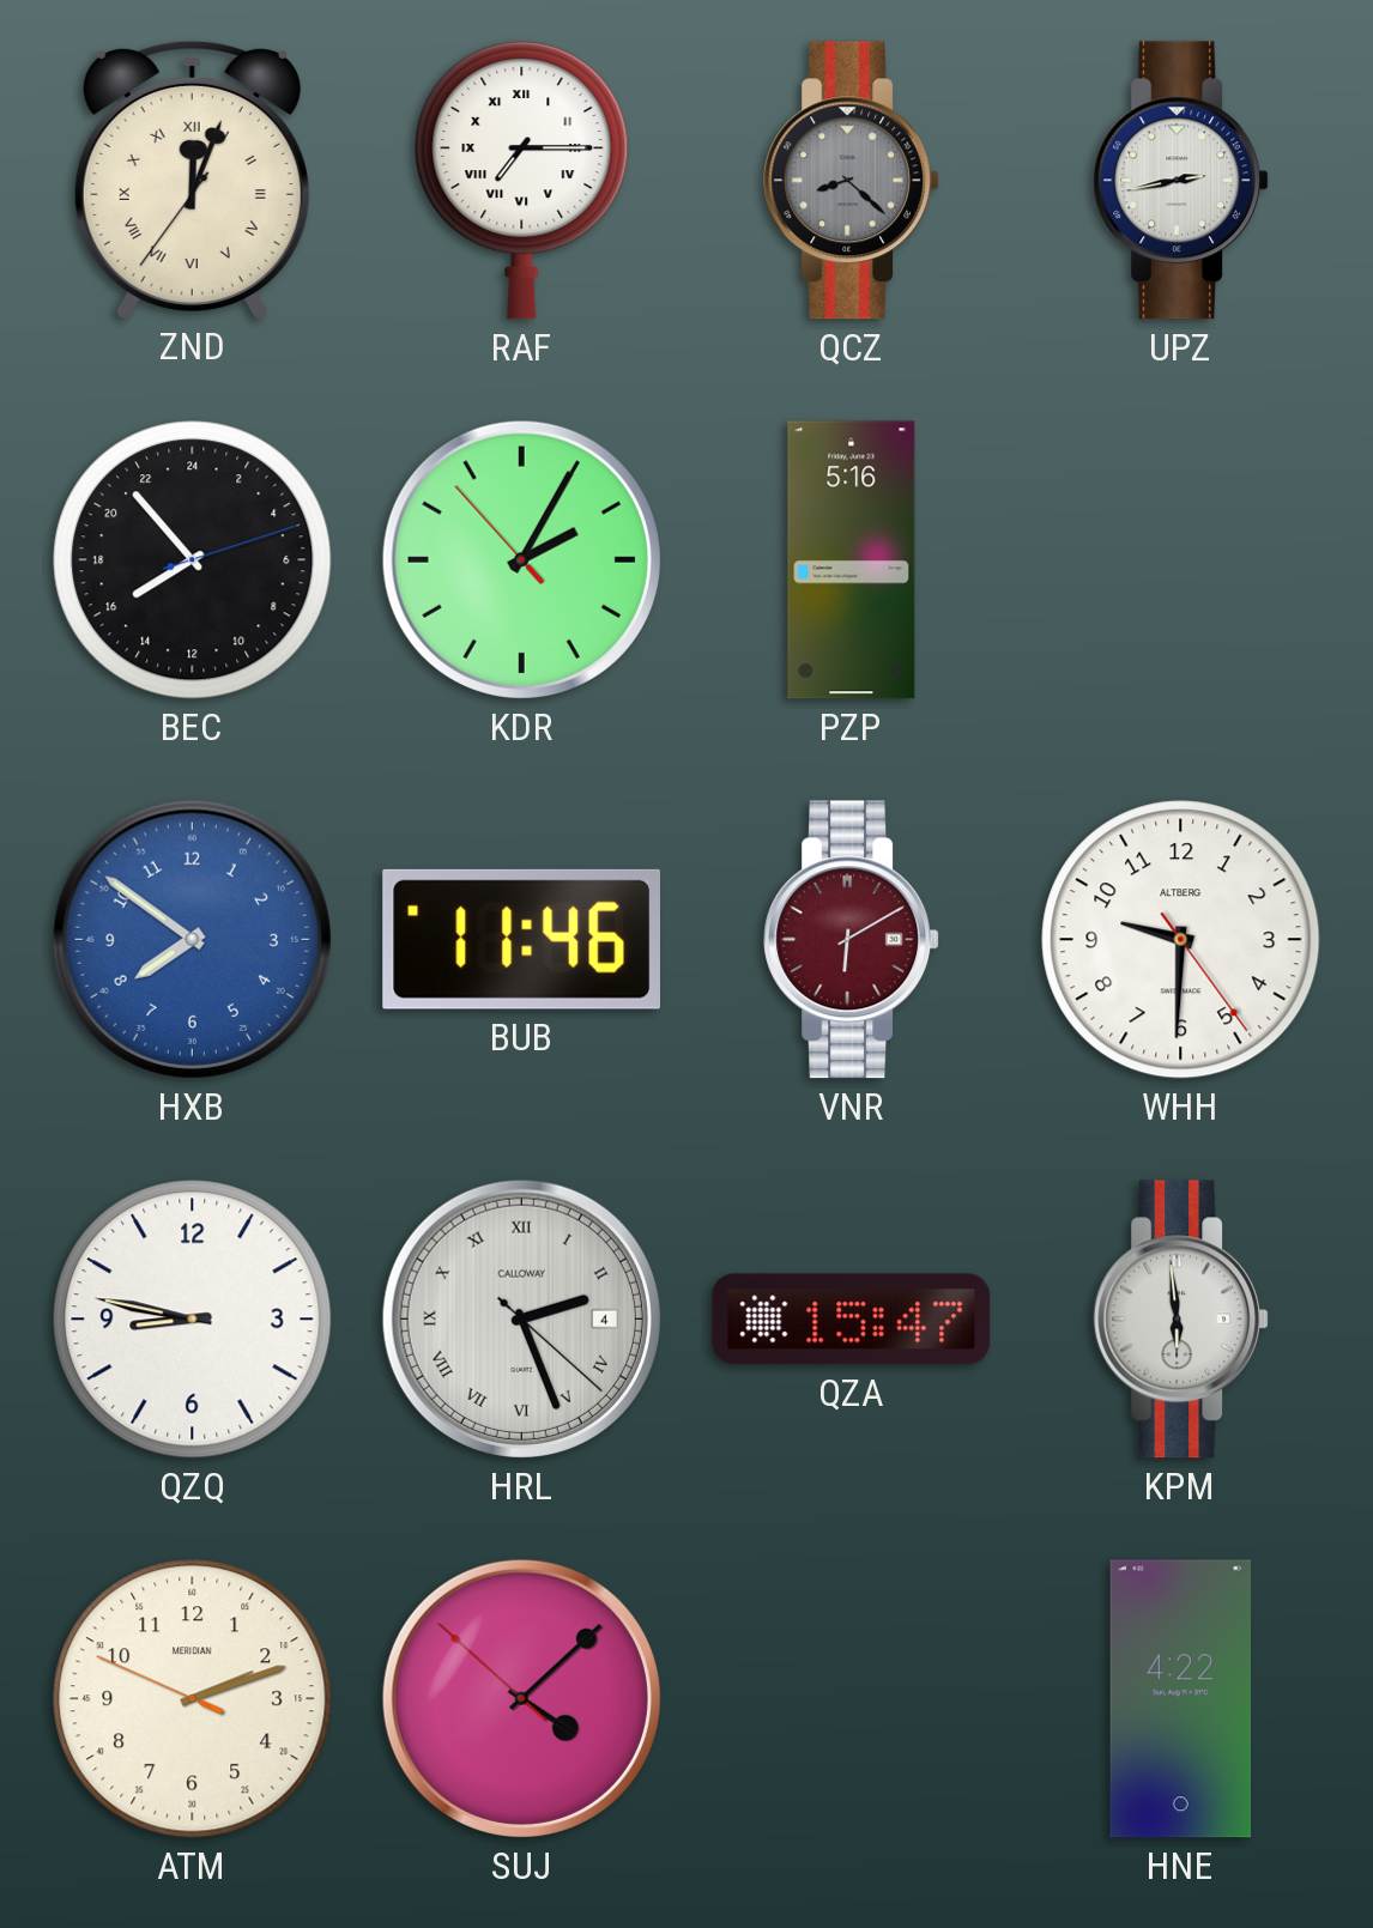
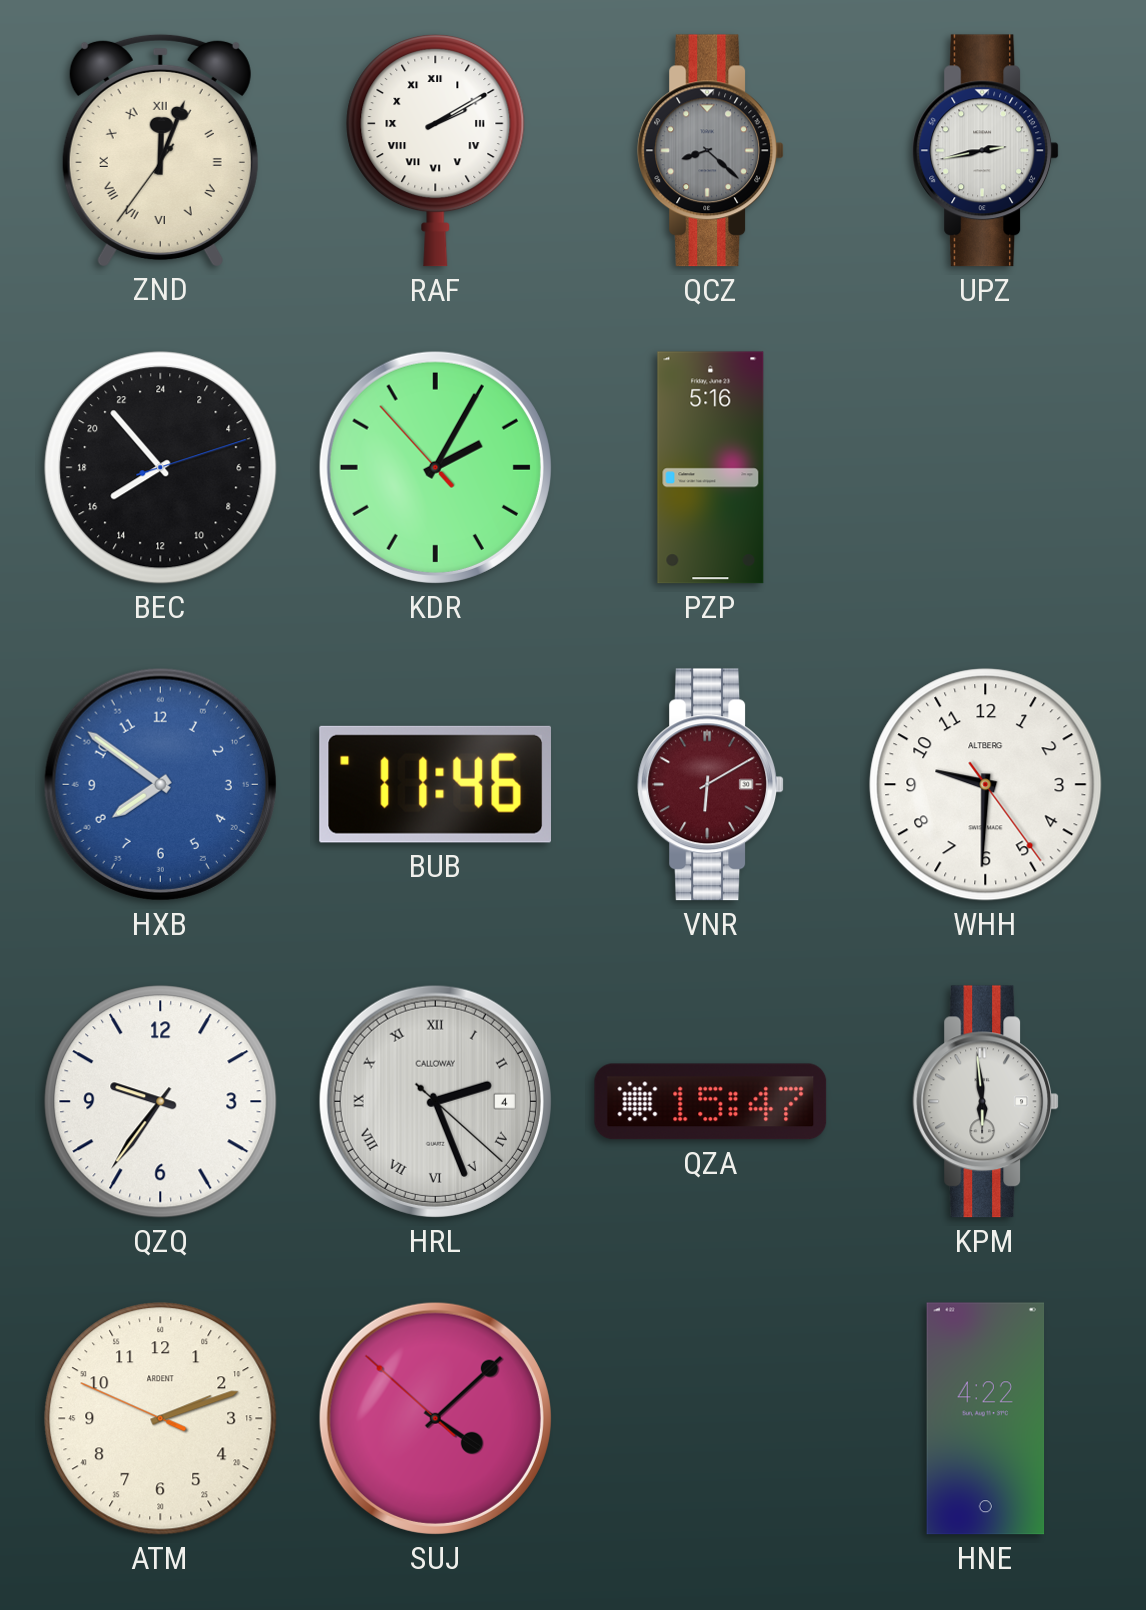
RAF: 7:15 -> 2:10
QZQ: 8:47 -> 9:36
ATM brand: MERIDIAN -> ARDENT
